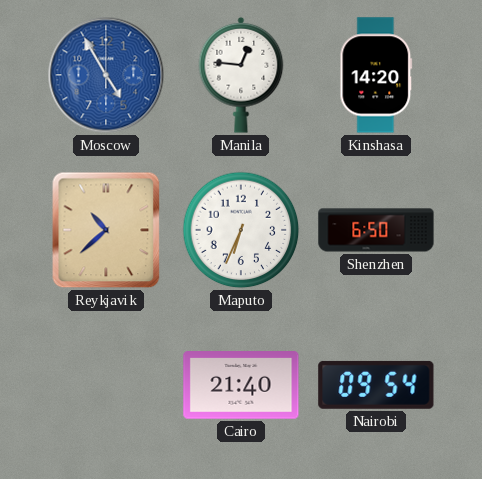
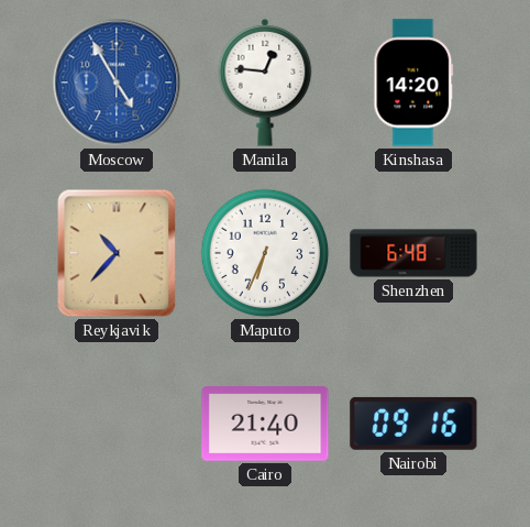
Reykjavik: 10:38 -> 10:37
Shenzhen: 6:50 -> 6:48
Nairobi: 09:54 -> 09:16
